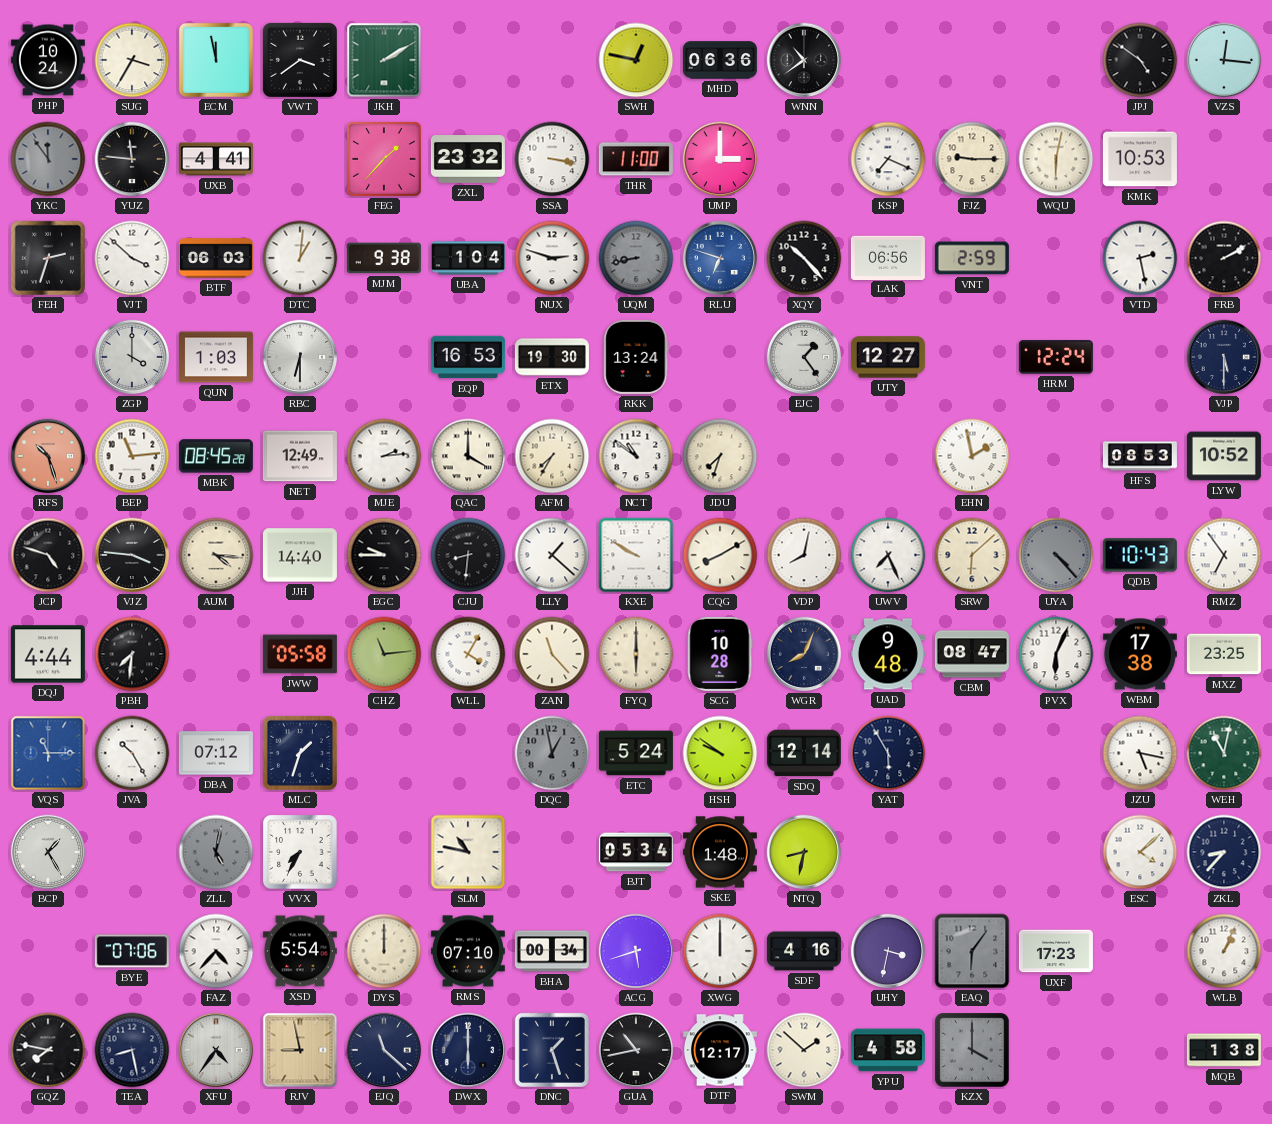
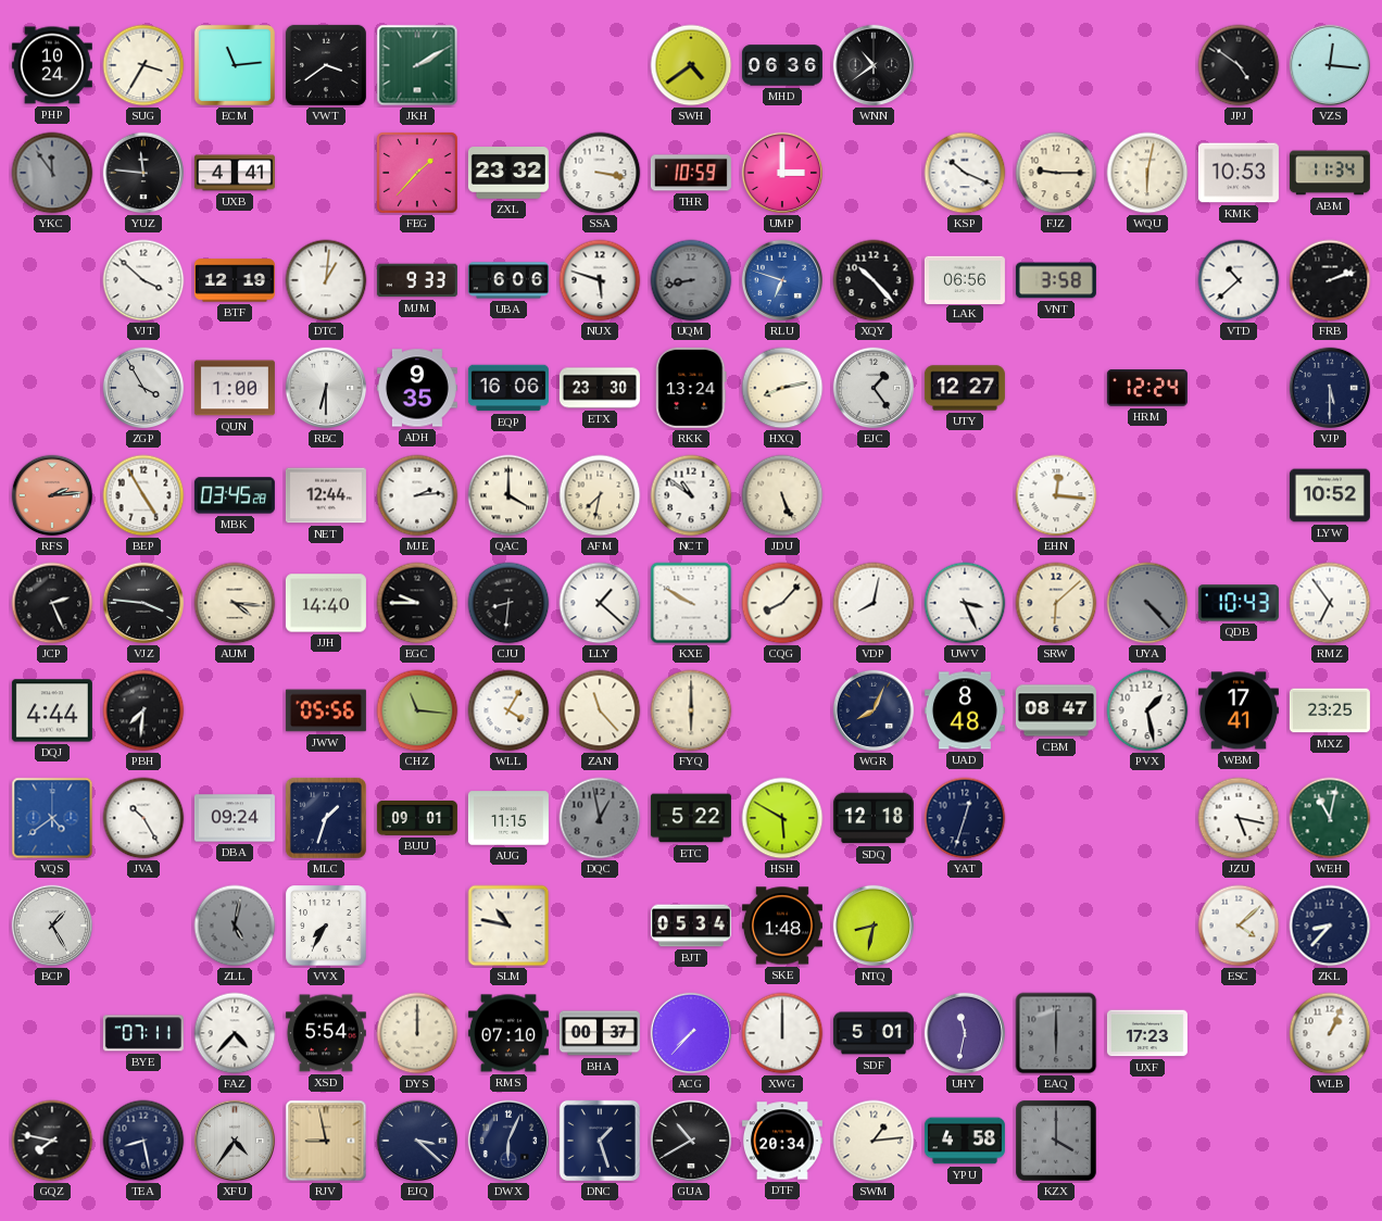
ECM: 11:58 -> 11:14
SWH: 12:47 -> 4:39
THR: 11:00 -> 10:59
KSP: 7:19 -> 10:19
ABM: none -> 11:34
FEH: 2:33 -> none
BTF: 06:03 -> 12:19
MJM: 9:38 -> 9:33
UBA: 1:04 -> 6:06
NUX: 2:48 -> 5:48
VNT: 2:59 -> 3:58
VTD: 2:28 -> 10:38
FRB: 2:10 -> 2:12
ZGP: 4:00 -> 3:55
QUN: 1:03 -> 1:00
ADH: none -> 9:35
EQP: 16:53 -> 16:06
ETX: 19:30 -> 23:30
HXQ: none -> 8:13
RFS: 10:27 -> 2:14
BEP: 11:14 -> 4:55
MBK: 08:45 -> 03:45
NET: 12:49 -> 12:44
AFM: 7:35 -> 7:32
JDU: 7:33 -> 5:26
EHN: 1:58 -> 12:16
HFS: 08:53 -> none
JCP: 4:48 -> 2:26
CQG: 8:10 -> 8:07
UWV: 7:26 -> 3:26
JWW: 05:58 -> 05:56
CHZ: 11:14 -> 11:16
SCG: 10:28 -> none
UAD: 9:48 -> 8:48
PVX: 6:04 -> 1:28
WBM: 17:38 -> 17:41
VQS: 11:15 -> 4:39
DBA: 07:12 -> 09:24
BUU: none -> 09:01
AUG: none -> 11:15
ETC: 5:24 -> 5:22
HSH: 9:51 -> 5:50
SDQ: 12:14 -> 12:18
YAT: 5:55 -> 12:33
BYE: 07:06 -> 07:11
BHA: 00:34 -> 00:37
ACG: 5:42 -> 7:37
SDF: 4:16 -> 5:01
UHY: 3:32 -> 11:32
EAQ: 6:06 -> 6:00
EJQ: 11:22 -> 3:22
DWX: 6:00 -> 6:04
GUA: 10:43 -> 10:40
DTF: 12:17 -> 20:34
SWM: 1:52 -> 1:14
MQB: 1:38 -> none
